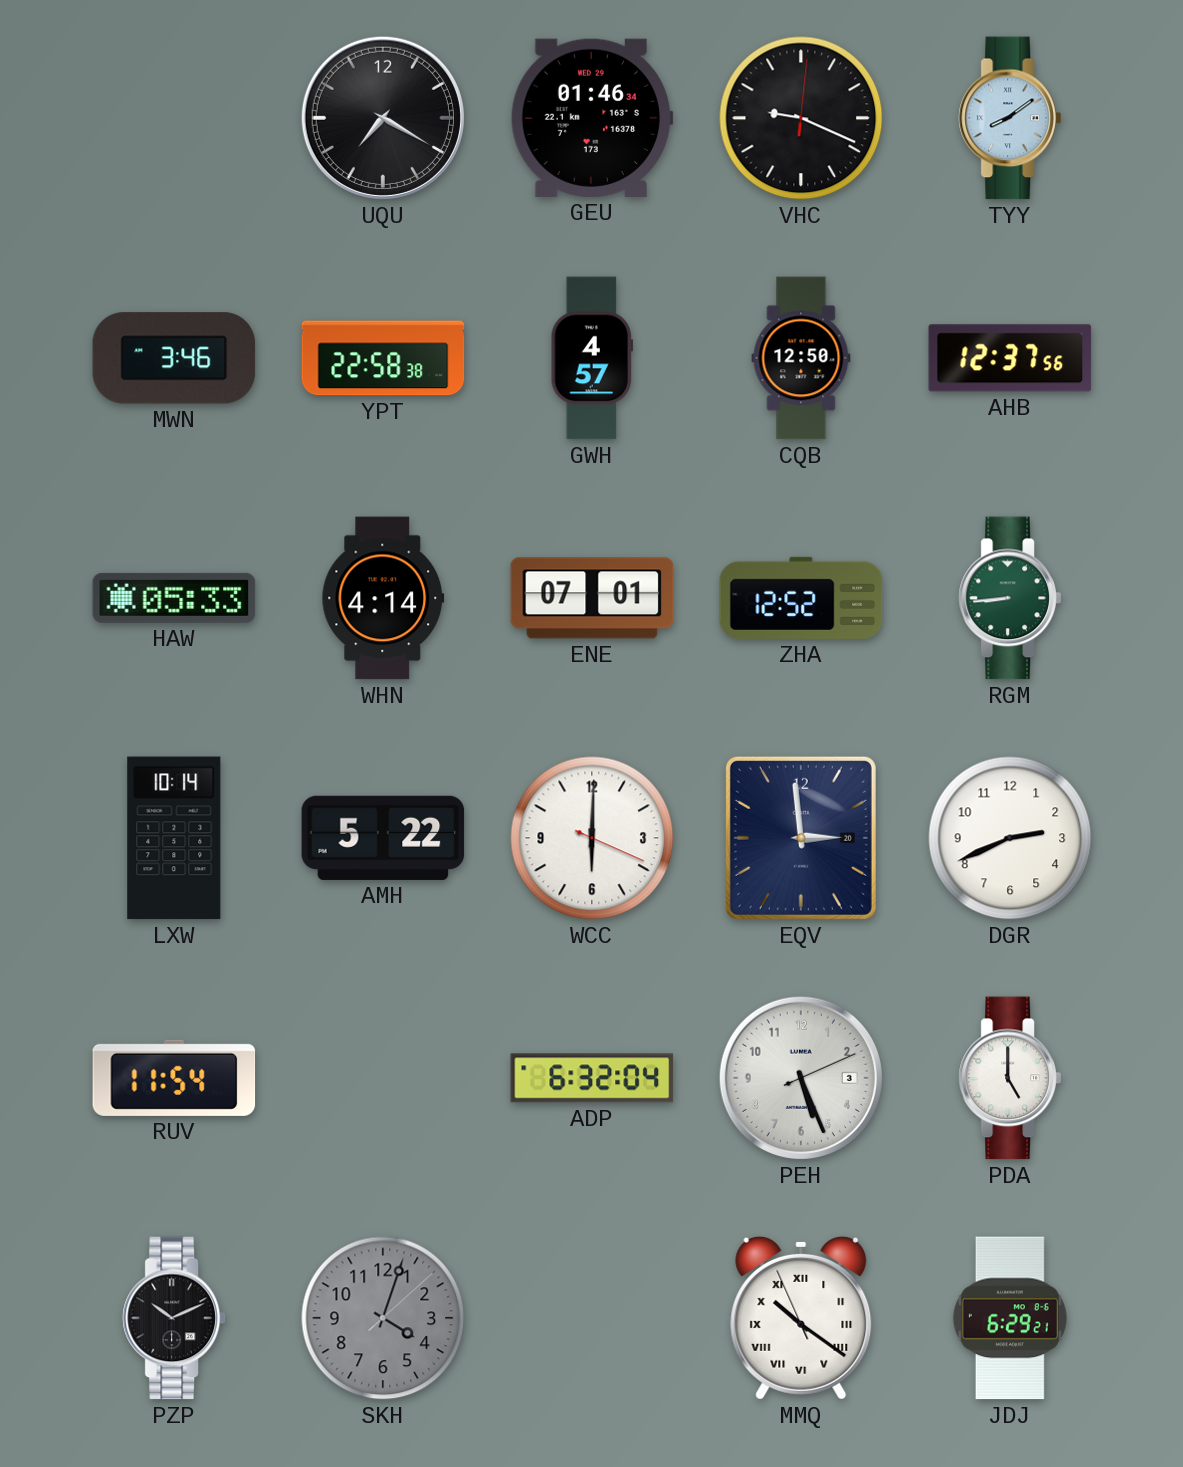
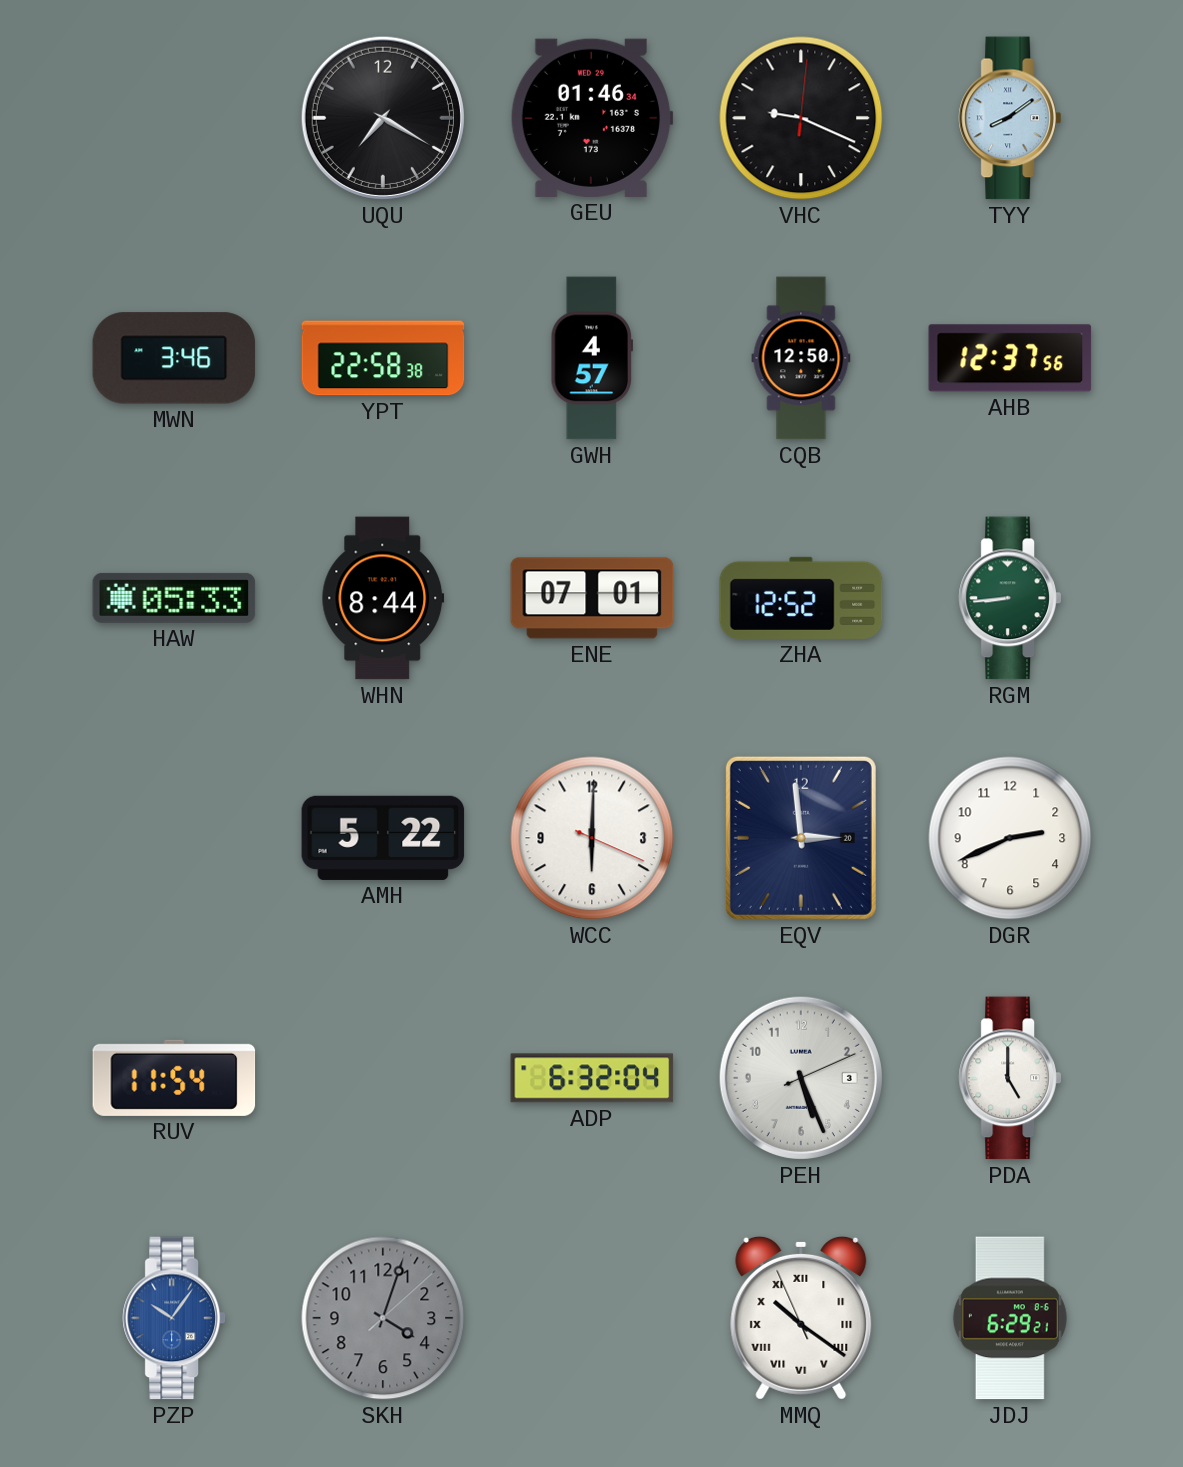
WHN: 4:14 -> 8:44
LXW: 10:14 -> none
PZP: 10:11 -> 10:06
PZP dial: black -> blue
